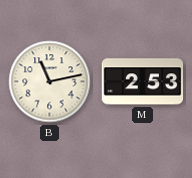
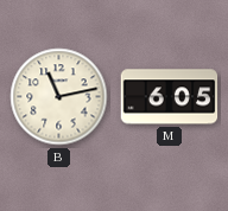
M: 2:53 -> 6:05
